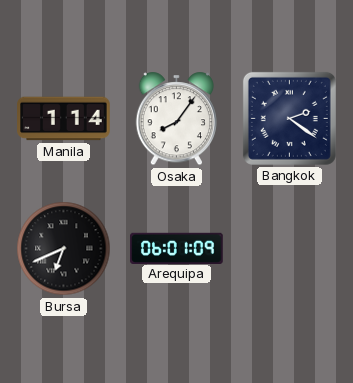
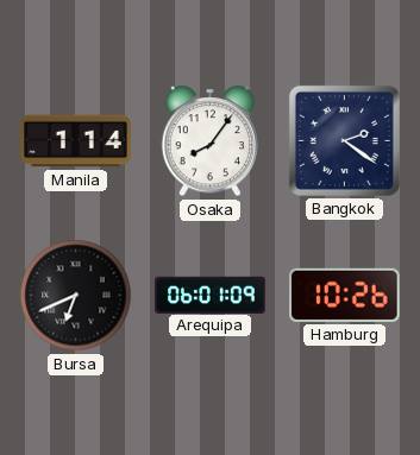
Hamburg: none -> 10:26
